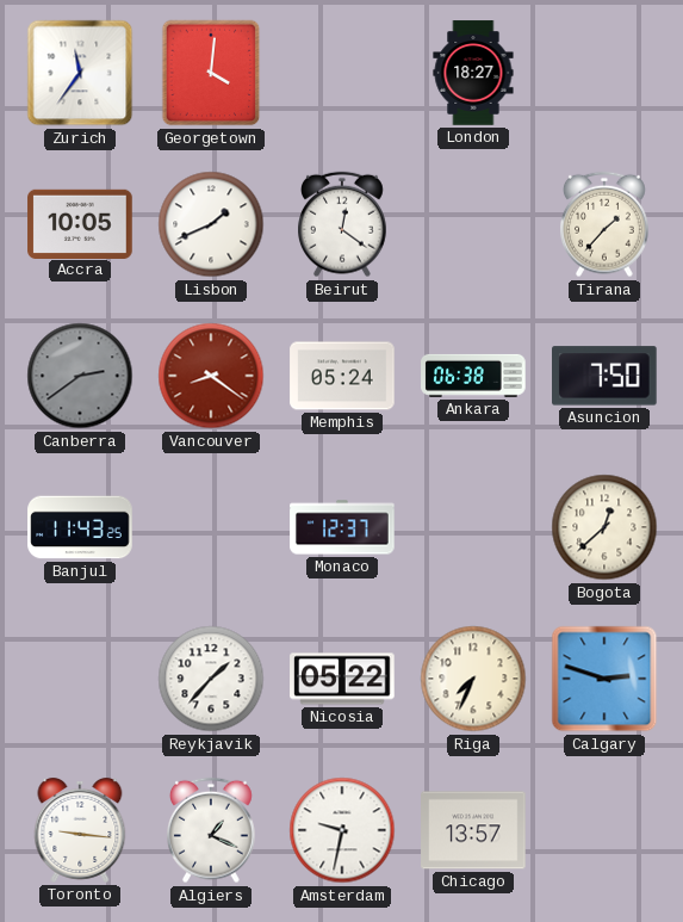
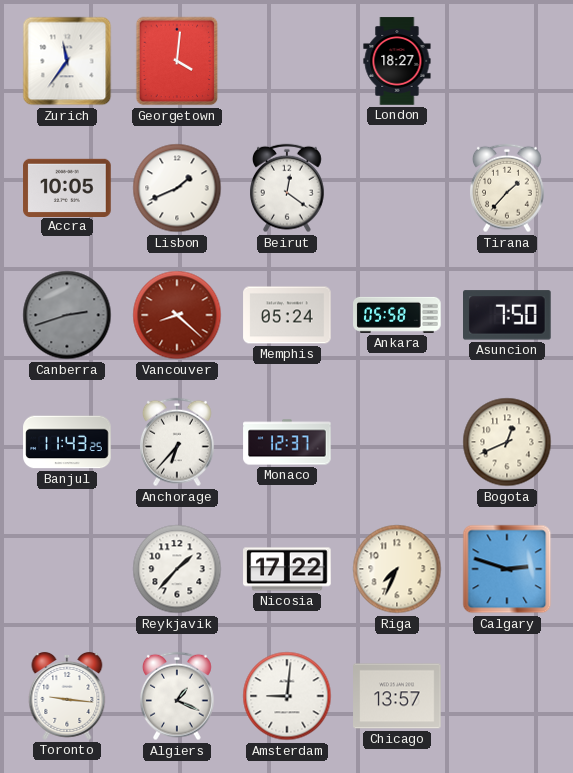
Canberra: 2:39 -> 2:42
Vancouver: 8:21 -> 8:22
Ankara: 06:38 -> 05:58
Anchorage: none -> 6:37
Bogota: 12:38 -> 12:41
Nicosia: 05:22 -> 17:22
Amsterdam: 9:32 -> 9:01
